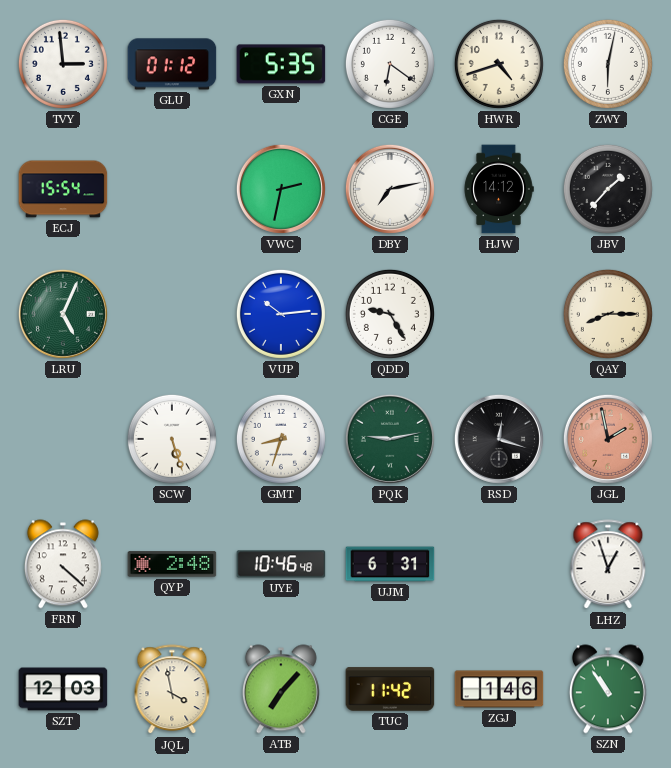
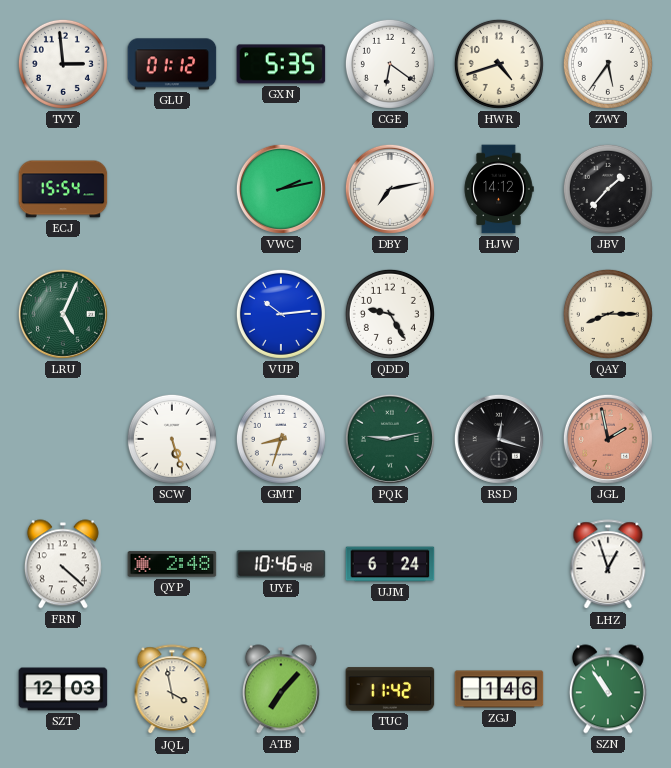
ZWY: 6:02 -> 5:36
VWC: 2:32 -> 2:13
UJM: 6:31 -> 6:24
